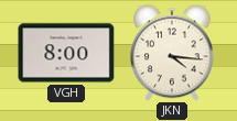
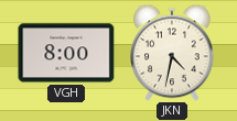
JKN: 4:16 -> 4:32
